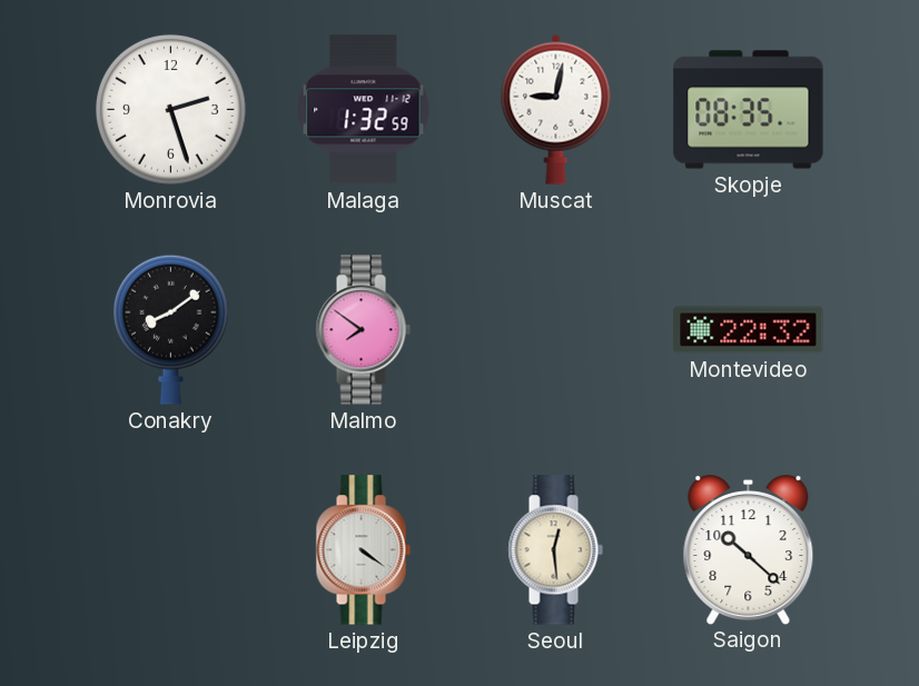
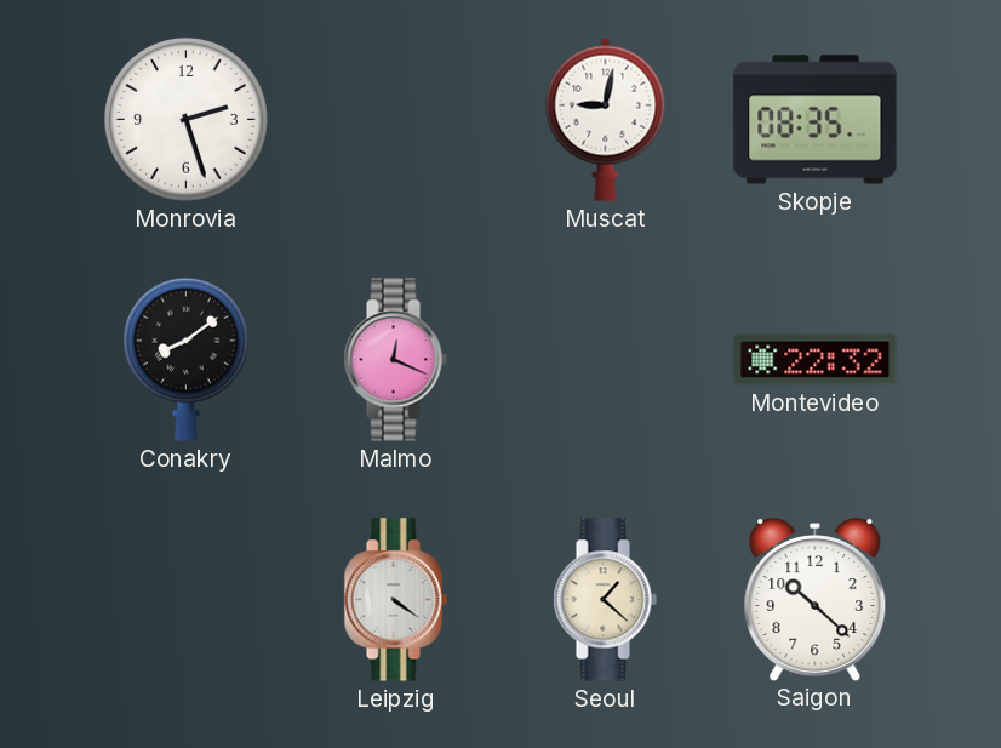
Malaga: 1:32 -> none
Malmo: 7:51 -> 12:19
Seoul: 12:29 -> 1:22
